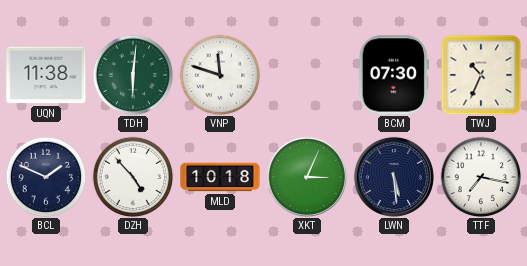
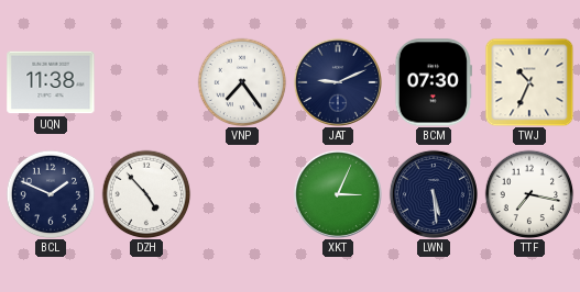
TDH: 6:01 -> none
VNP: 11:48 -> 7:24
JAT: none -> 9:11
MLD: 10:18 -> none
